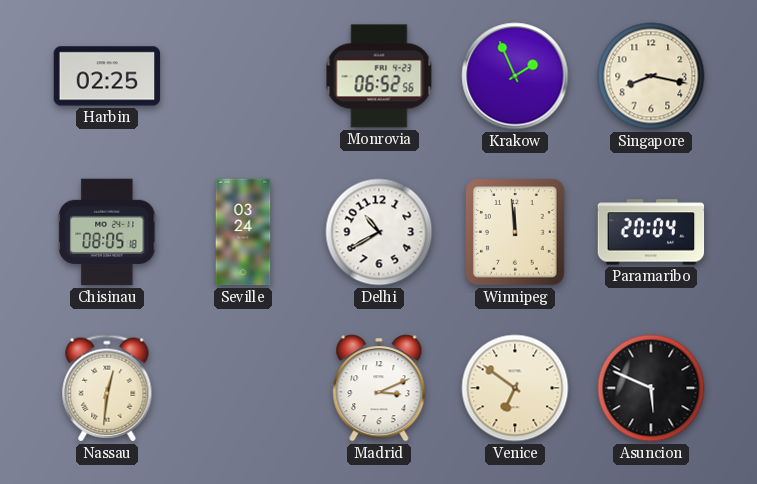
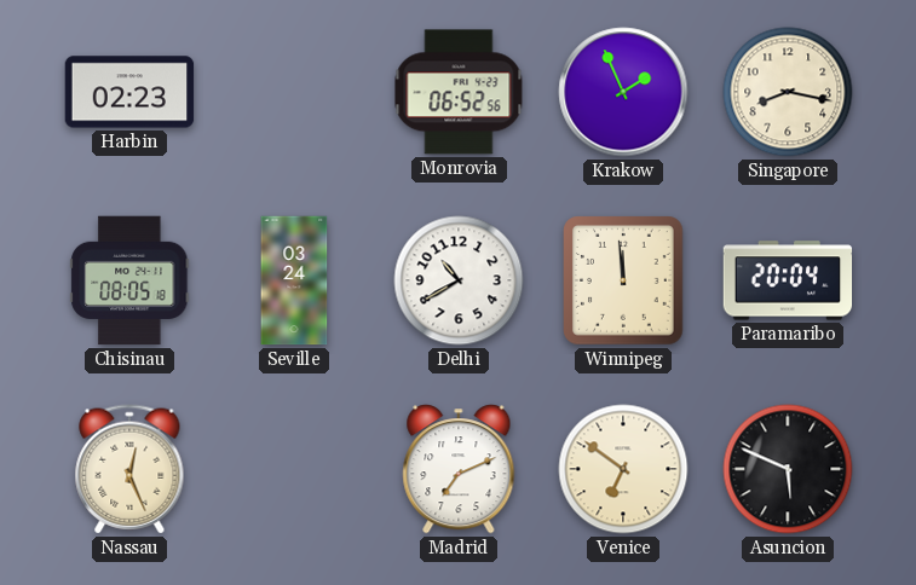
Harbin: 02:25 -> 02:23
Nassau: 12:31 -> 12:26
Madrid: 3:11 -> 7:11
